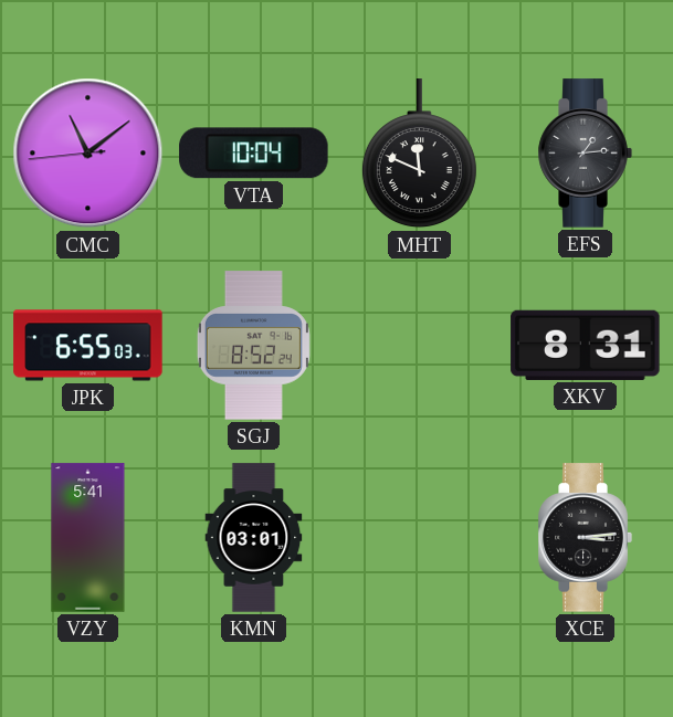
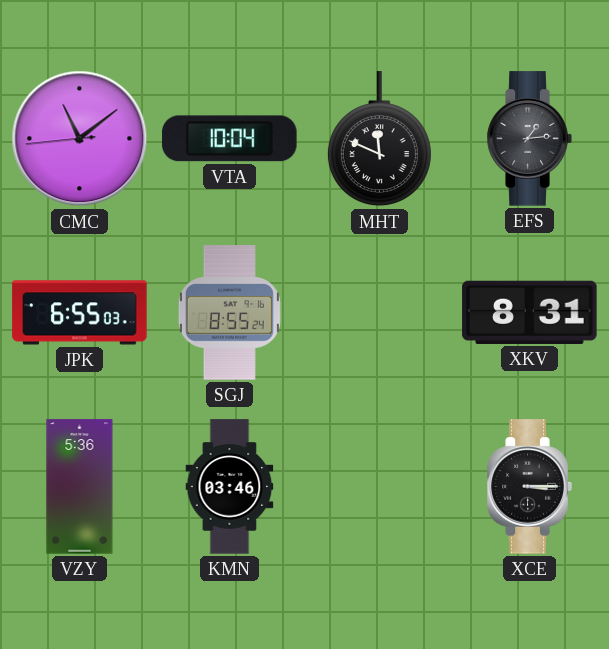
SGJ: 8:52 -> 8:55
VZY: 5:41 -> 5:36
KMN: 03:01 -> 03:46
XCE: 3:14 -> 3:15
